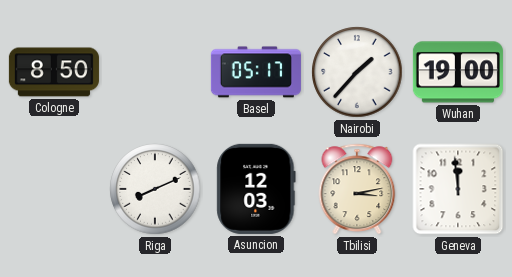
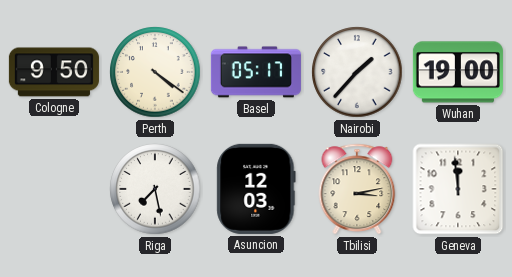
Cologne: 8:50 -> 9:50
Perth: none -> 4:21
Riga: 8:11 -> 7:28
